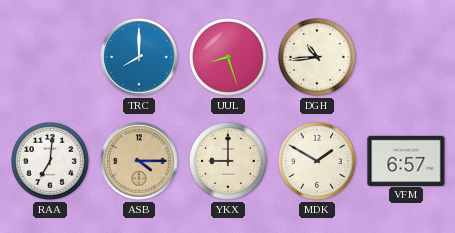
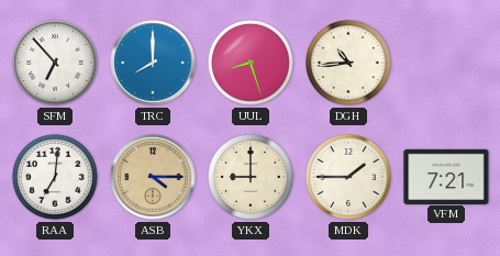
SFM: none -> 6:53
MDK: 1:50 -> 1:45
VFM: 6:57 -> 7:21
